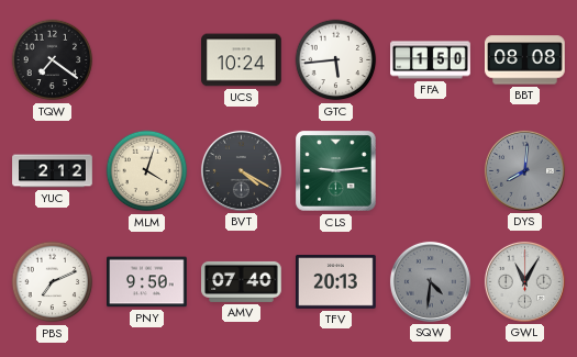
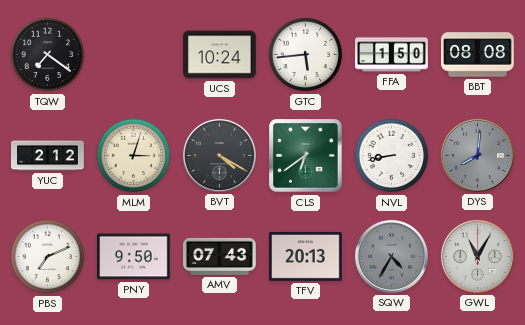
MLM: 4:03 -> 3:03
CLS: 9:14 -> 6:39
NVL: none -> 8:43
AMV: 07:40 -> 07:43
SQW: 4:31 -> 4:35
